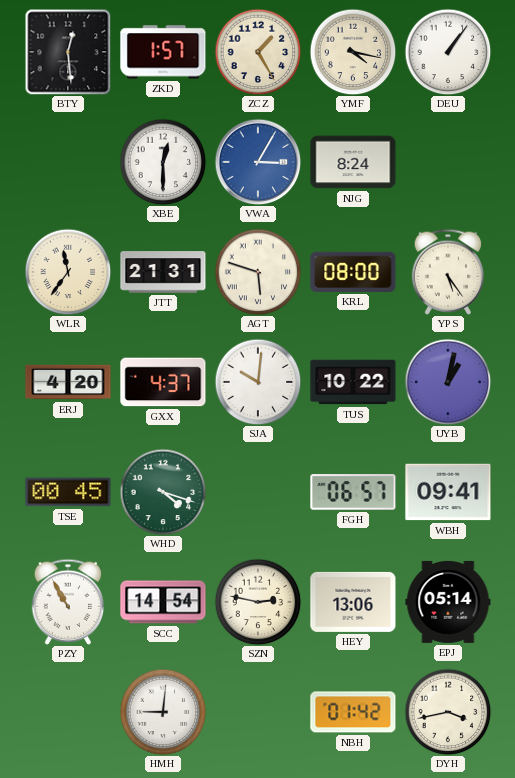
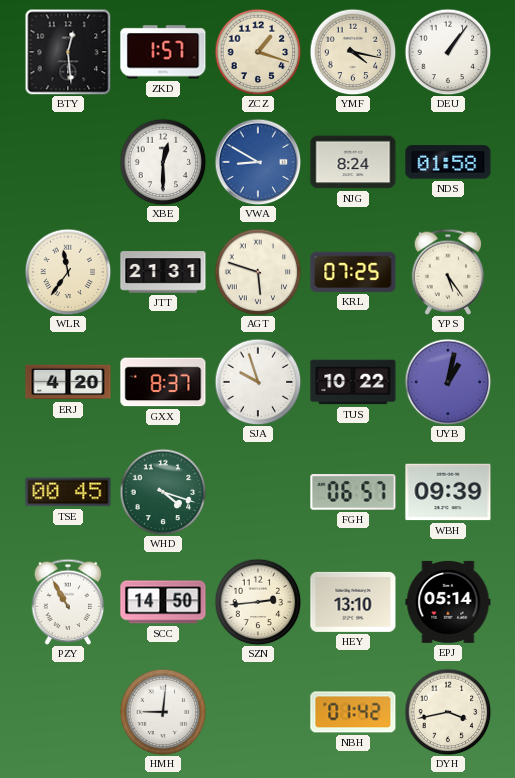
ZCZ: 1:25 -> 1:18
VWA: 3:05 -> 8:50
NDS: none -> 01:58
KRL: 08:00 -> 07:25
GXX: 4:37 -> 8:37
SJA: 10:01 -> 9:57
WBH: 09:41 -> 09:39
SCC: 14:54 -> 14:50
SZN: 2:47 -> 2:44
HEY: 13:06 -> 13:10
